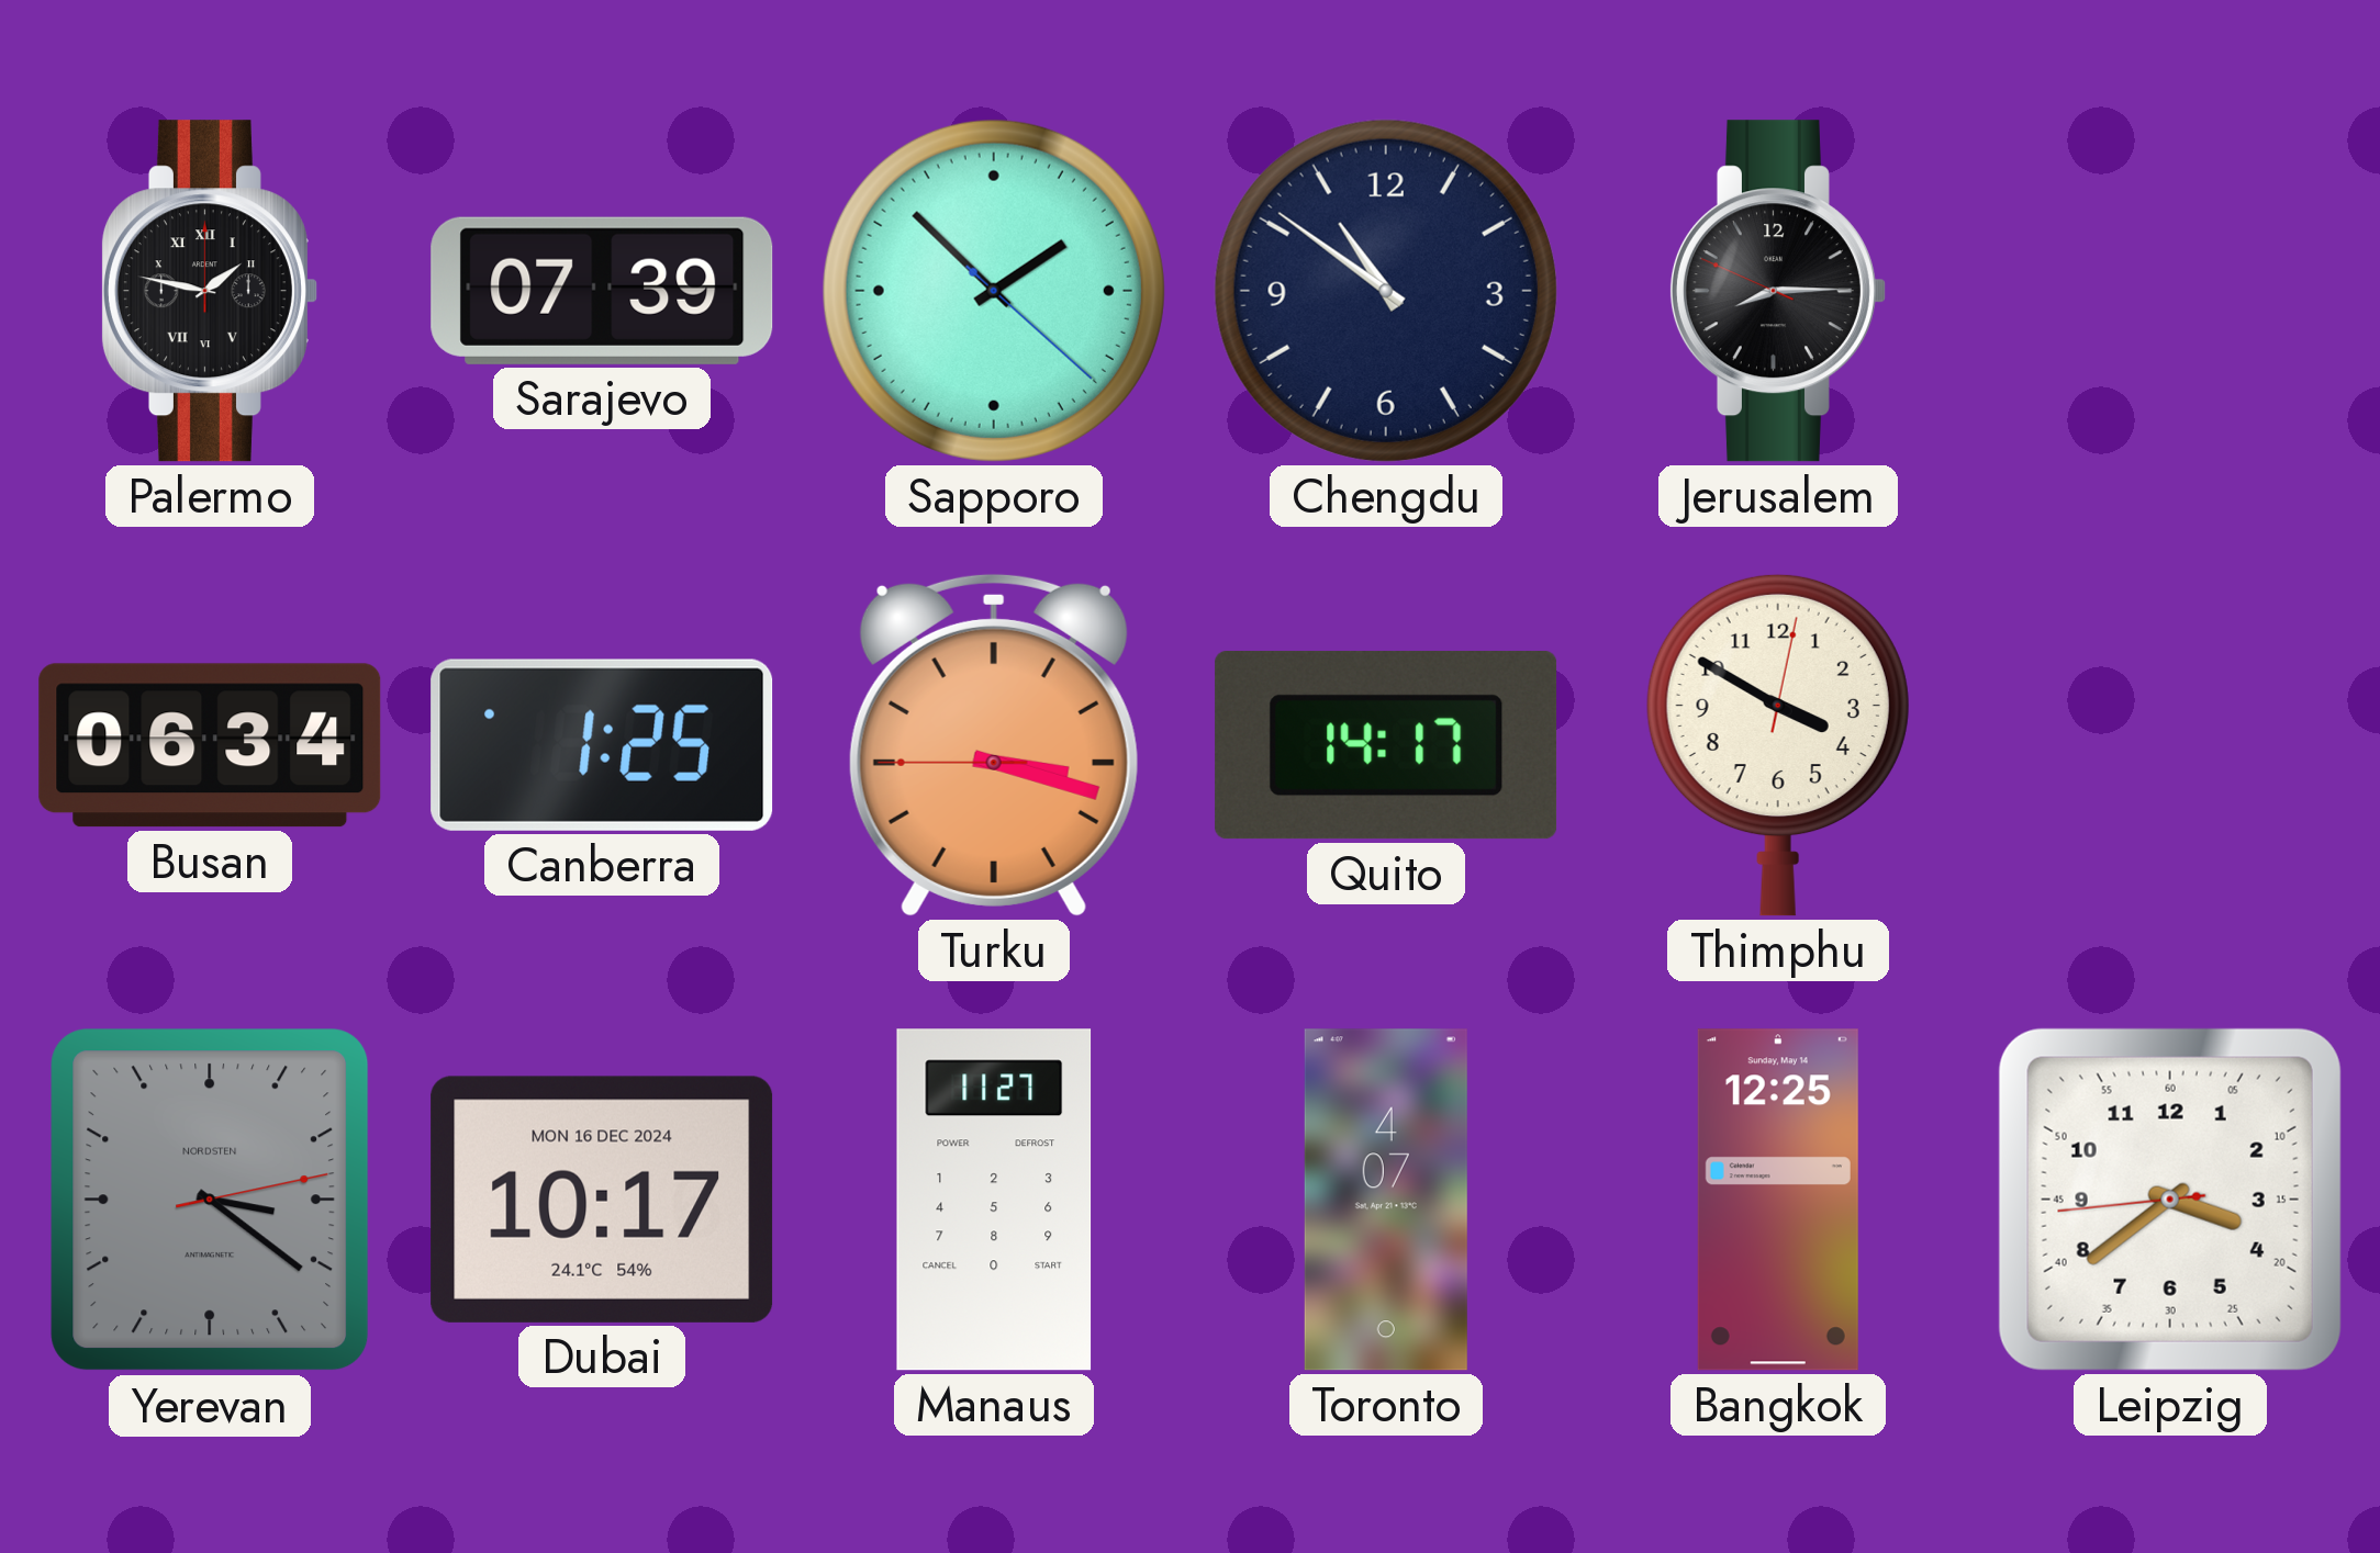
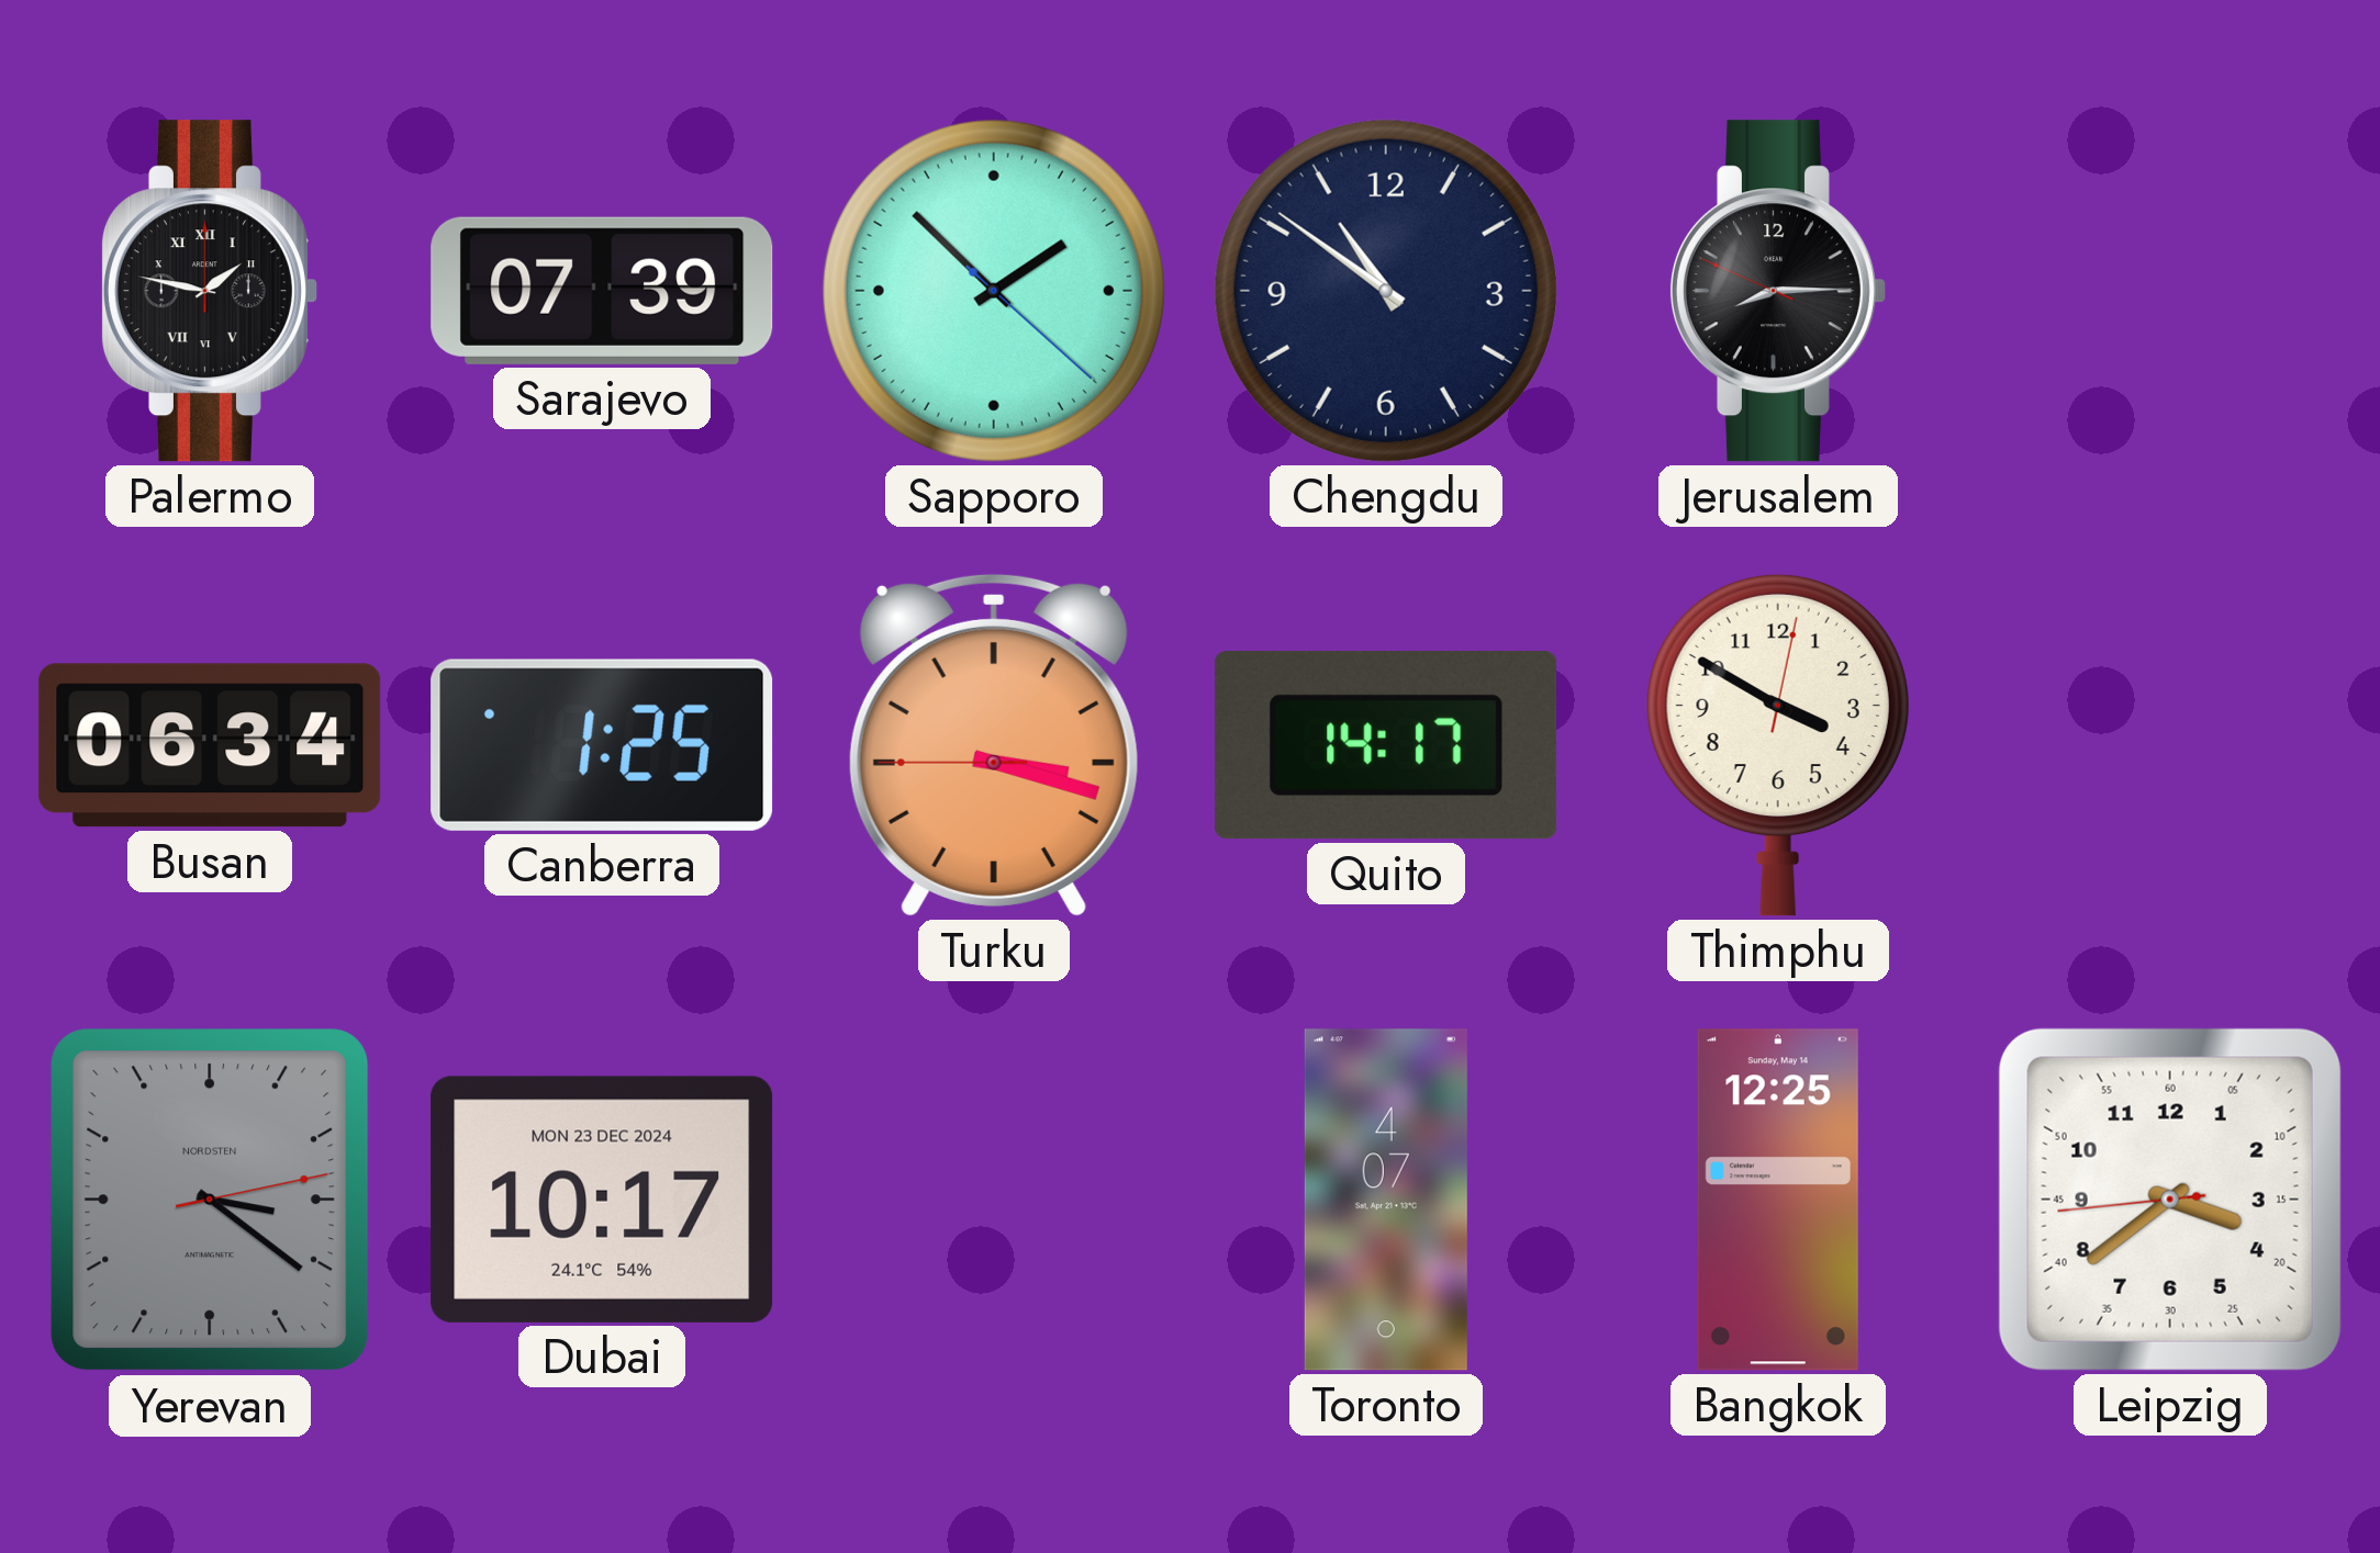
Dubai date: MON 16 DEC 2024 -> MON 23 DEC 2024
Manaus: 11:27 -> none
